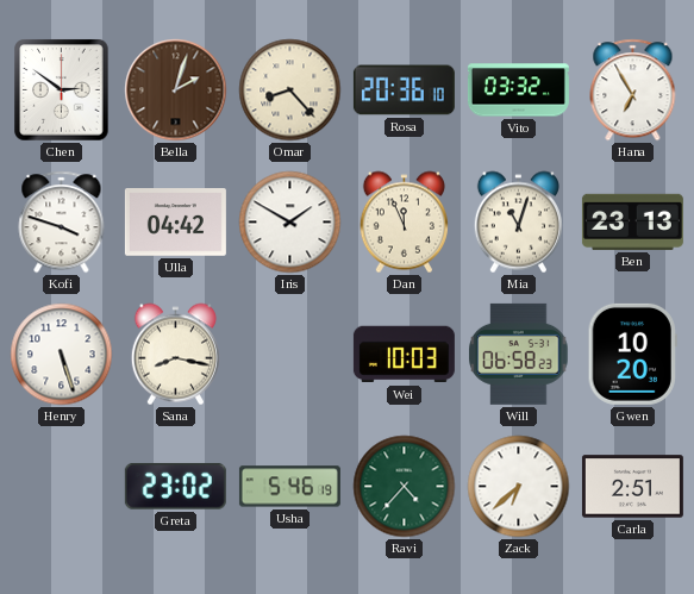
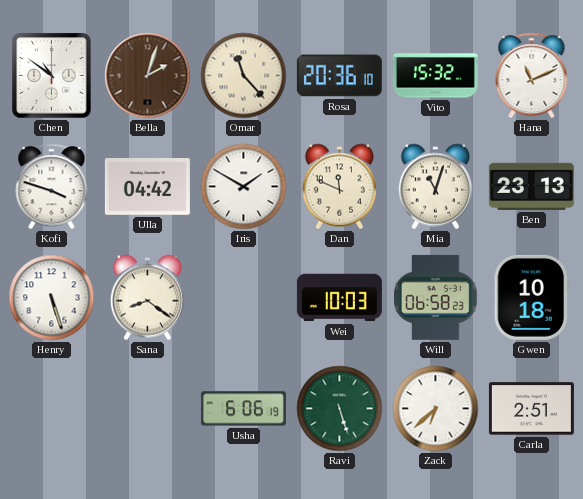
Chen: 2:51 -> 10:51
Omar: 8:23 -> 11:23
Vito: 03:32 -> 15:32
Hana: 6:55 -> 11:11
Dan: 11:56 -> 11:49
Sana: 8:17 -> 8:21
Gwen: 10:20 -> 10:18
Greta: 23:02 -> none
Usha: 5:46 -> 6:06
Ravi: 4:37 -> 5:27
